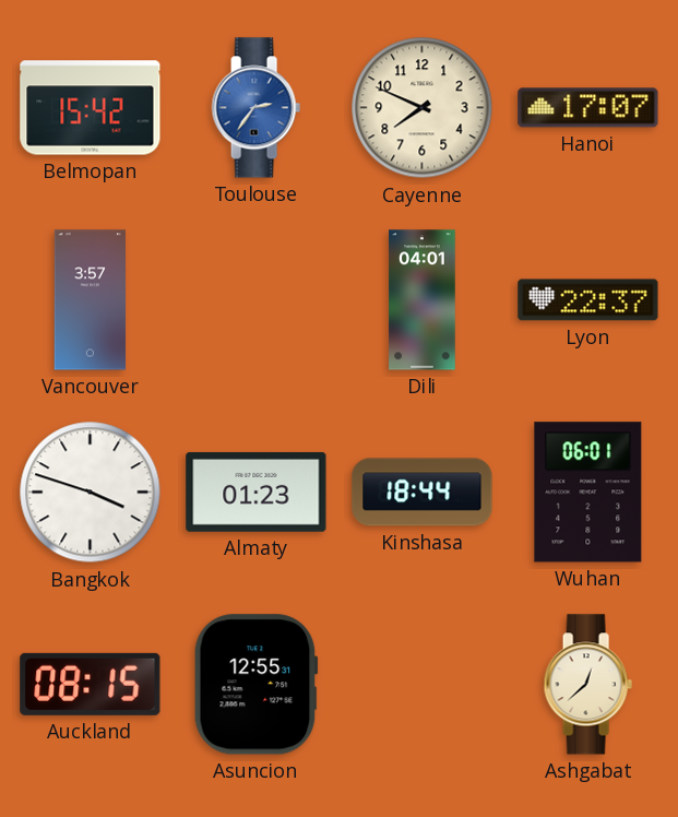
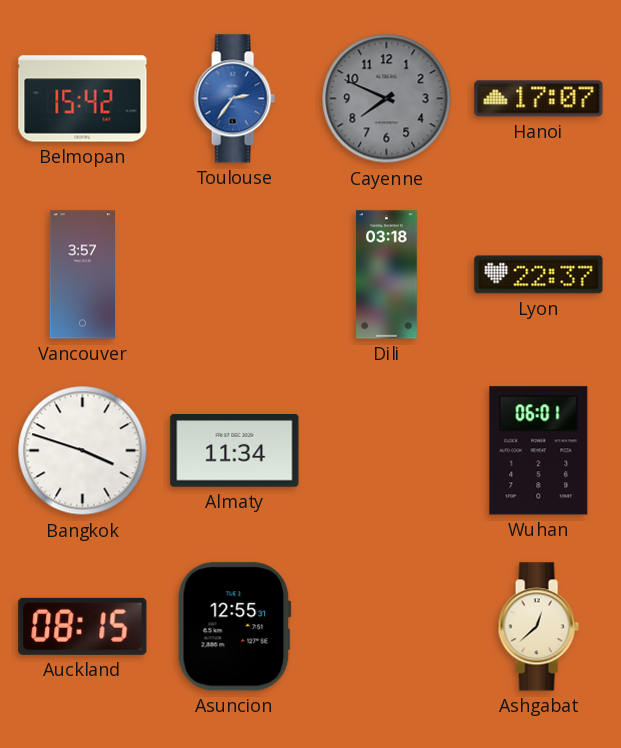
Cayenne dial: cream -> grey
Dili: 04:01 -> 03:18
Almaty: 01:23 -> 11:34
Kinshasa: 18:44 -> none
